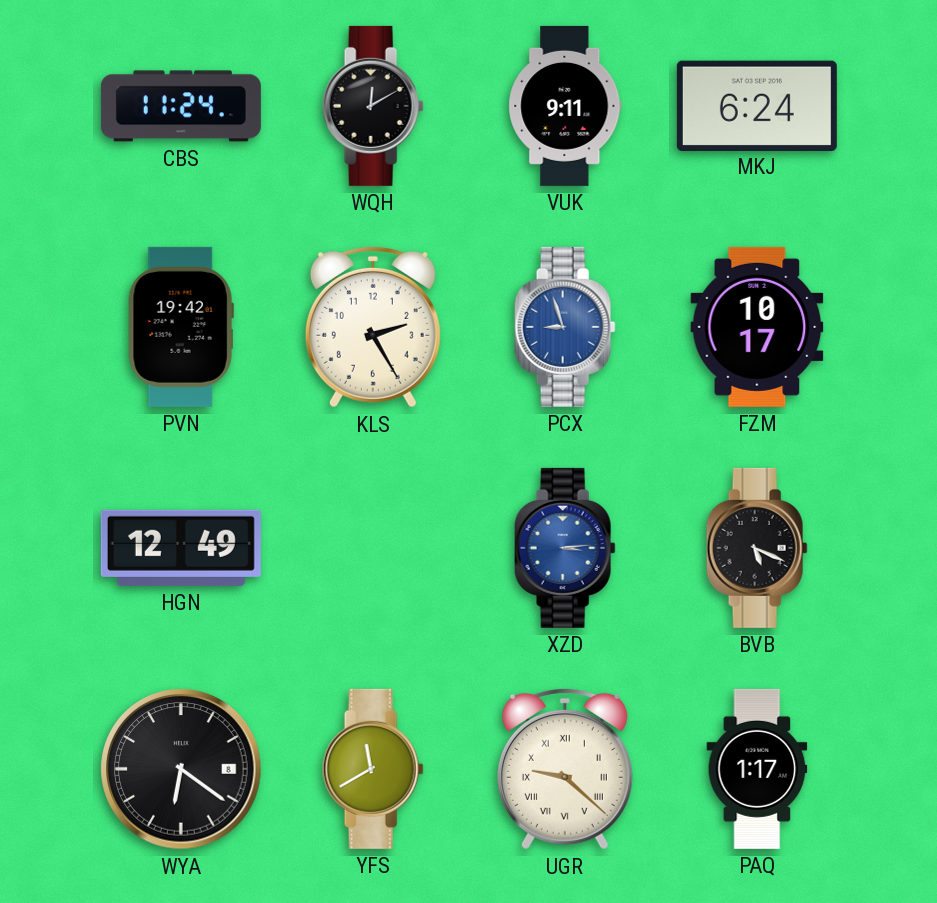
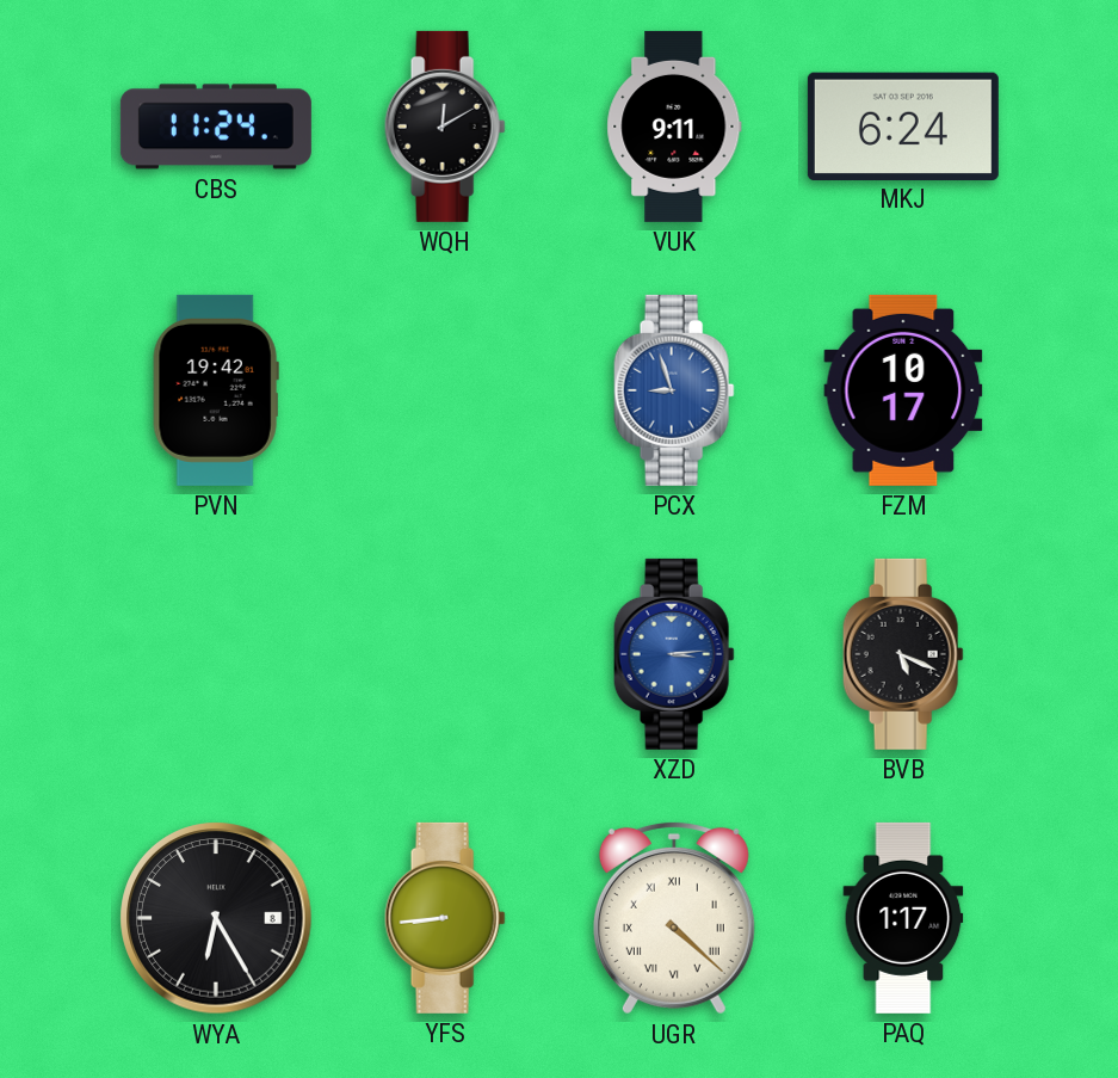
KLS: 2:25 -> none
HGN: 12:49 -> none
WYA: 6:21 -> 6:25
YFS: 11:40 -> 8:44
UGR: 9:22 -> 4:22
